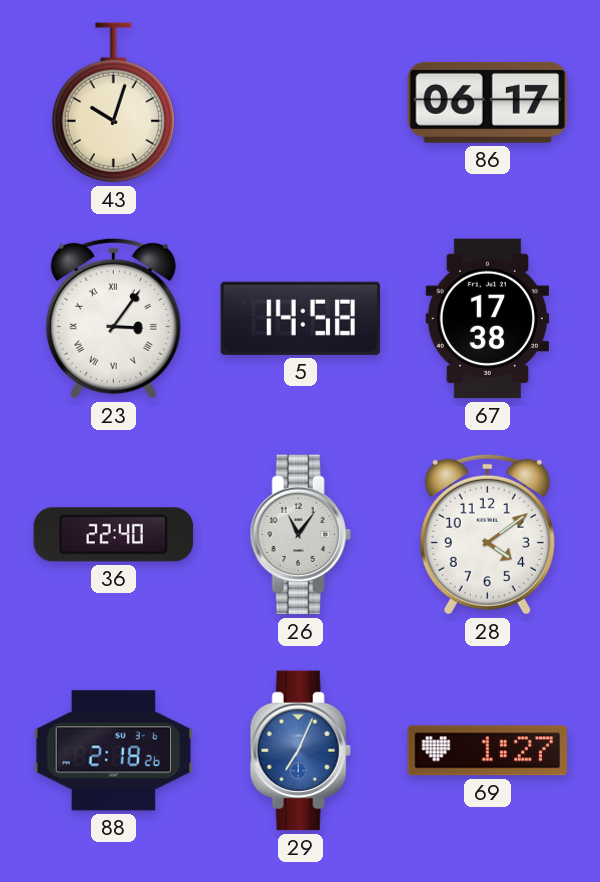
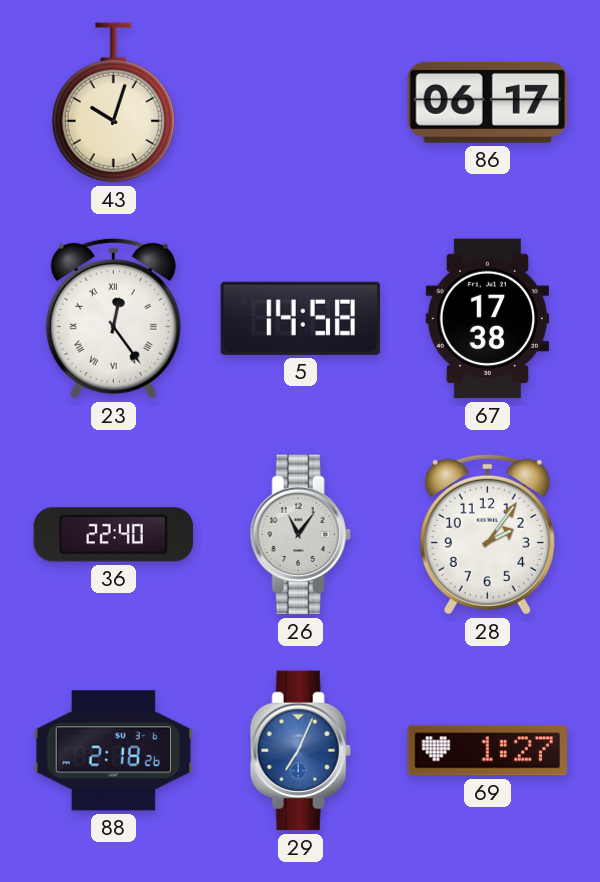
23: 3:06 -> 12:24
28: 4:09 -> 2:06
